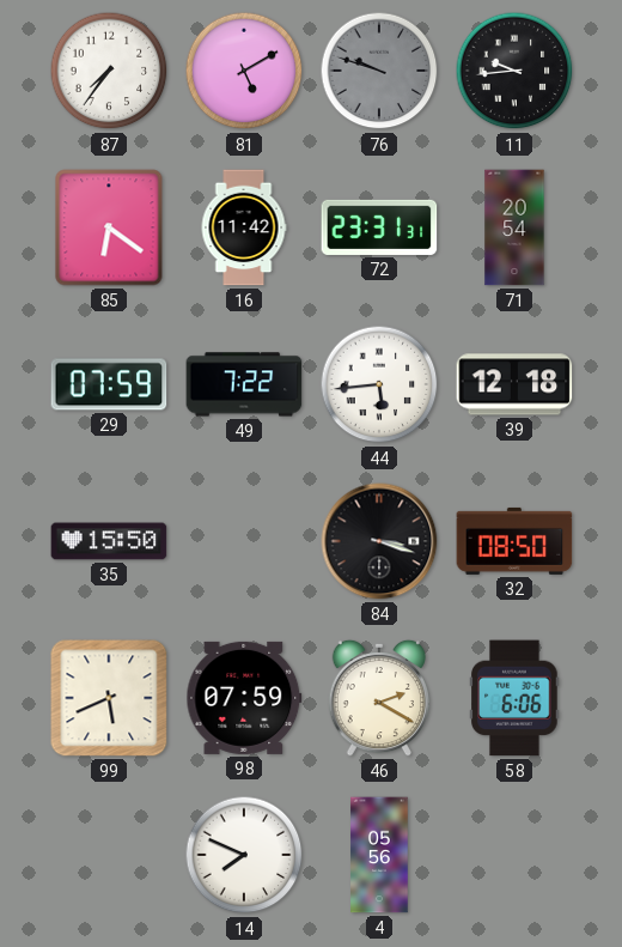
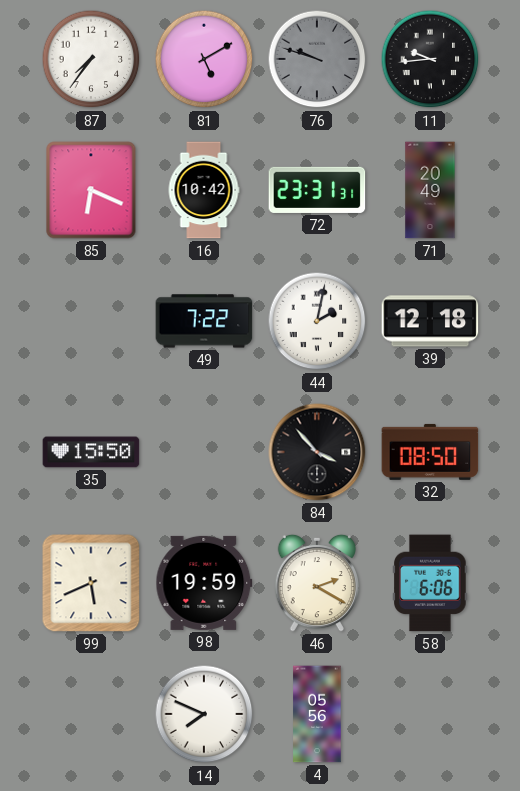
85: 6:21 -> 6:19
16: 11:42 -> 10:42
71: 20:54 -> 20:49
29: 07:59 -> none
44: 5:44 -> 2:02
84: 3:18 -> 3:53
98: 07:59 -> 19:59
